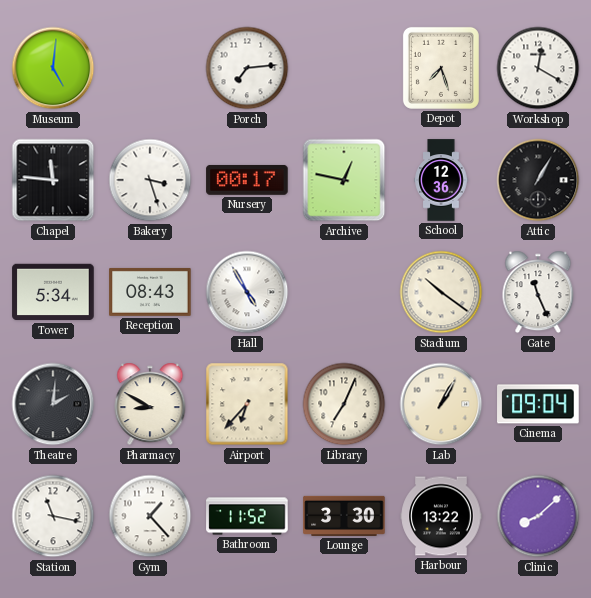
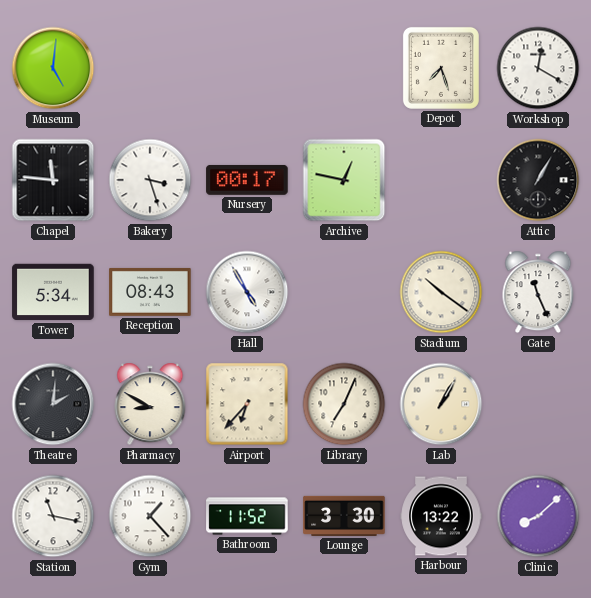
Porch: 7:14 -> none
School: 12:36 -> none
Cinema: 09:04 -> none
